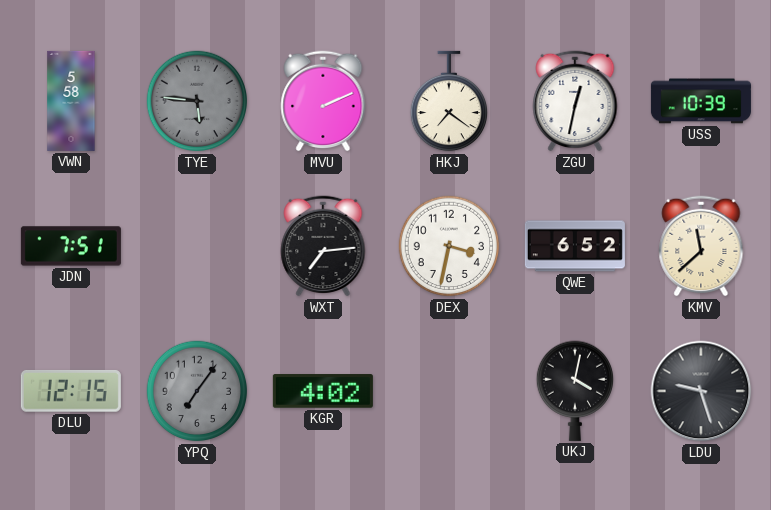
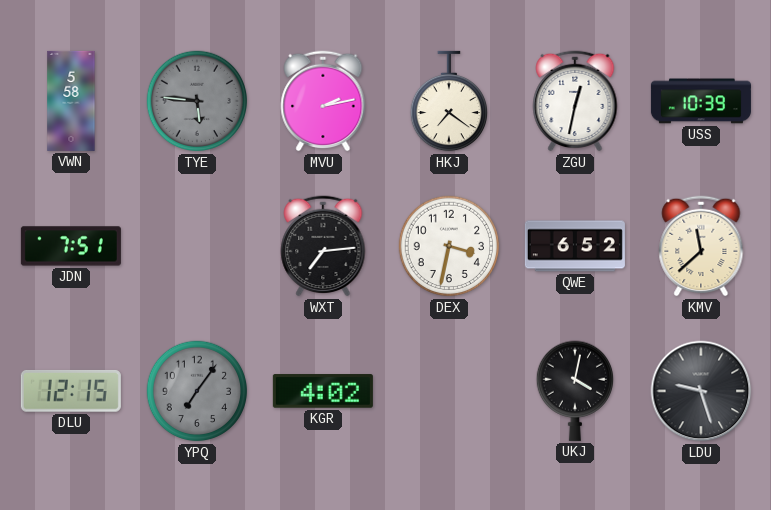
MVU: 2:11 -> 2:13
